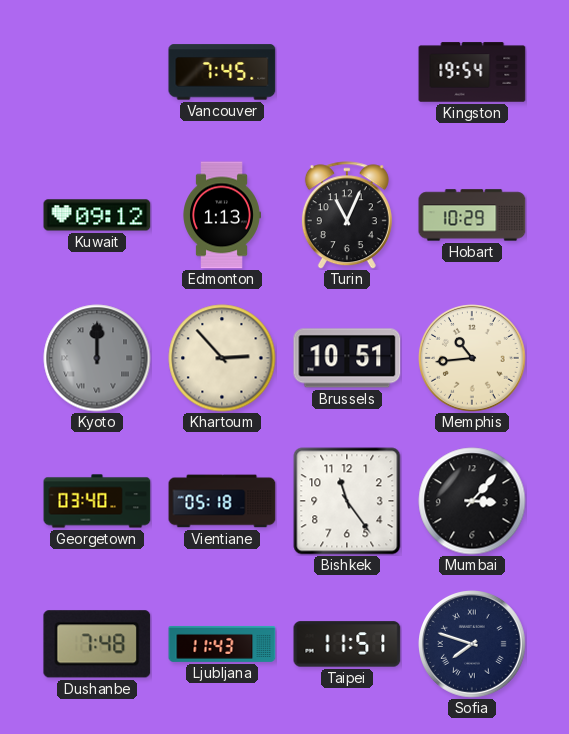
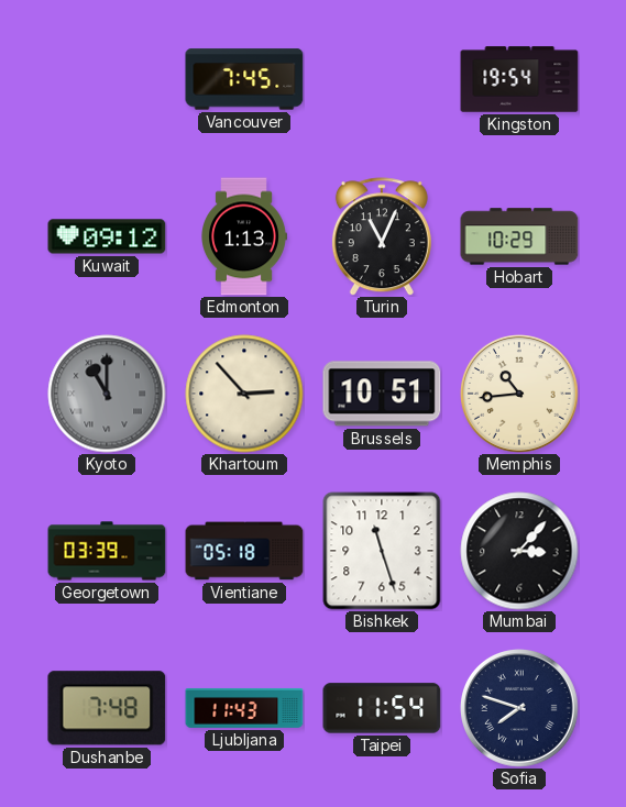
Kyoto: 12:00 -> 11:00
Georgetown: 03:40 -> 03:39
Bishkek: 11:24 -> 11:27
Taipei: 11:51 -> 11:54
